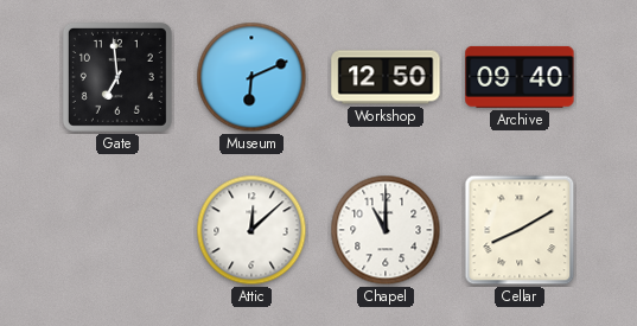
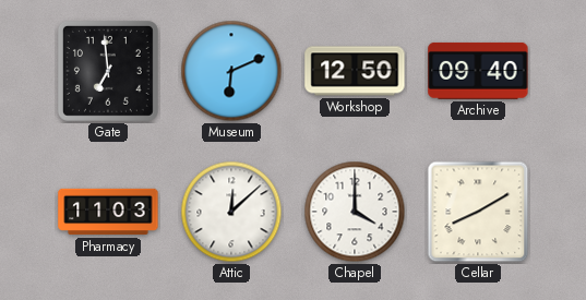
Pharmacy: none -> 11:03
Chapel: 11:00 -> 4:00
